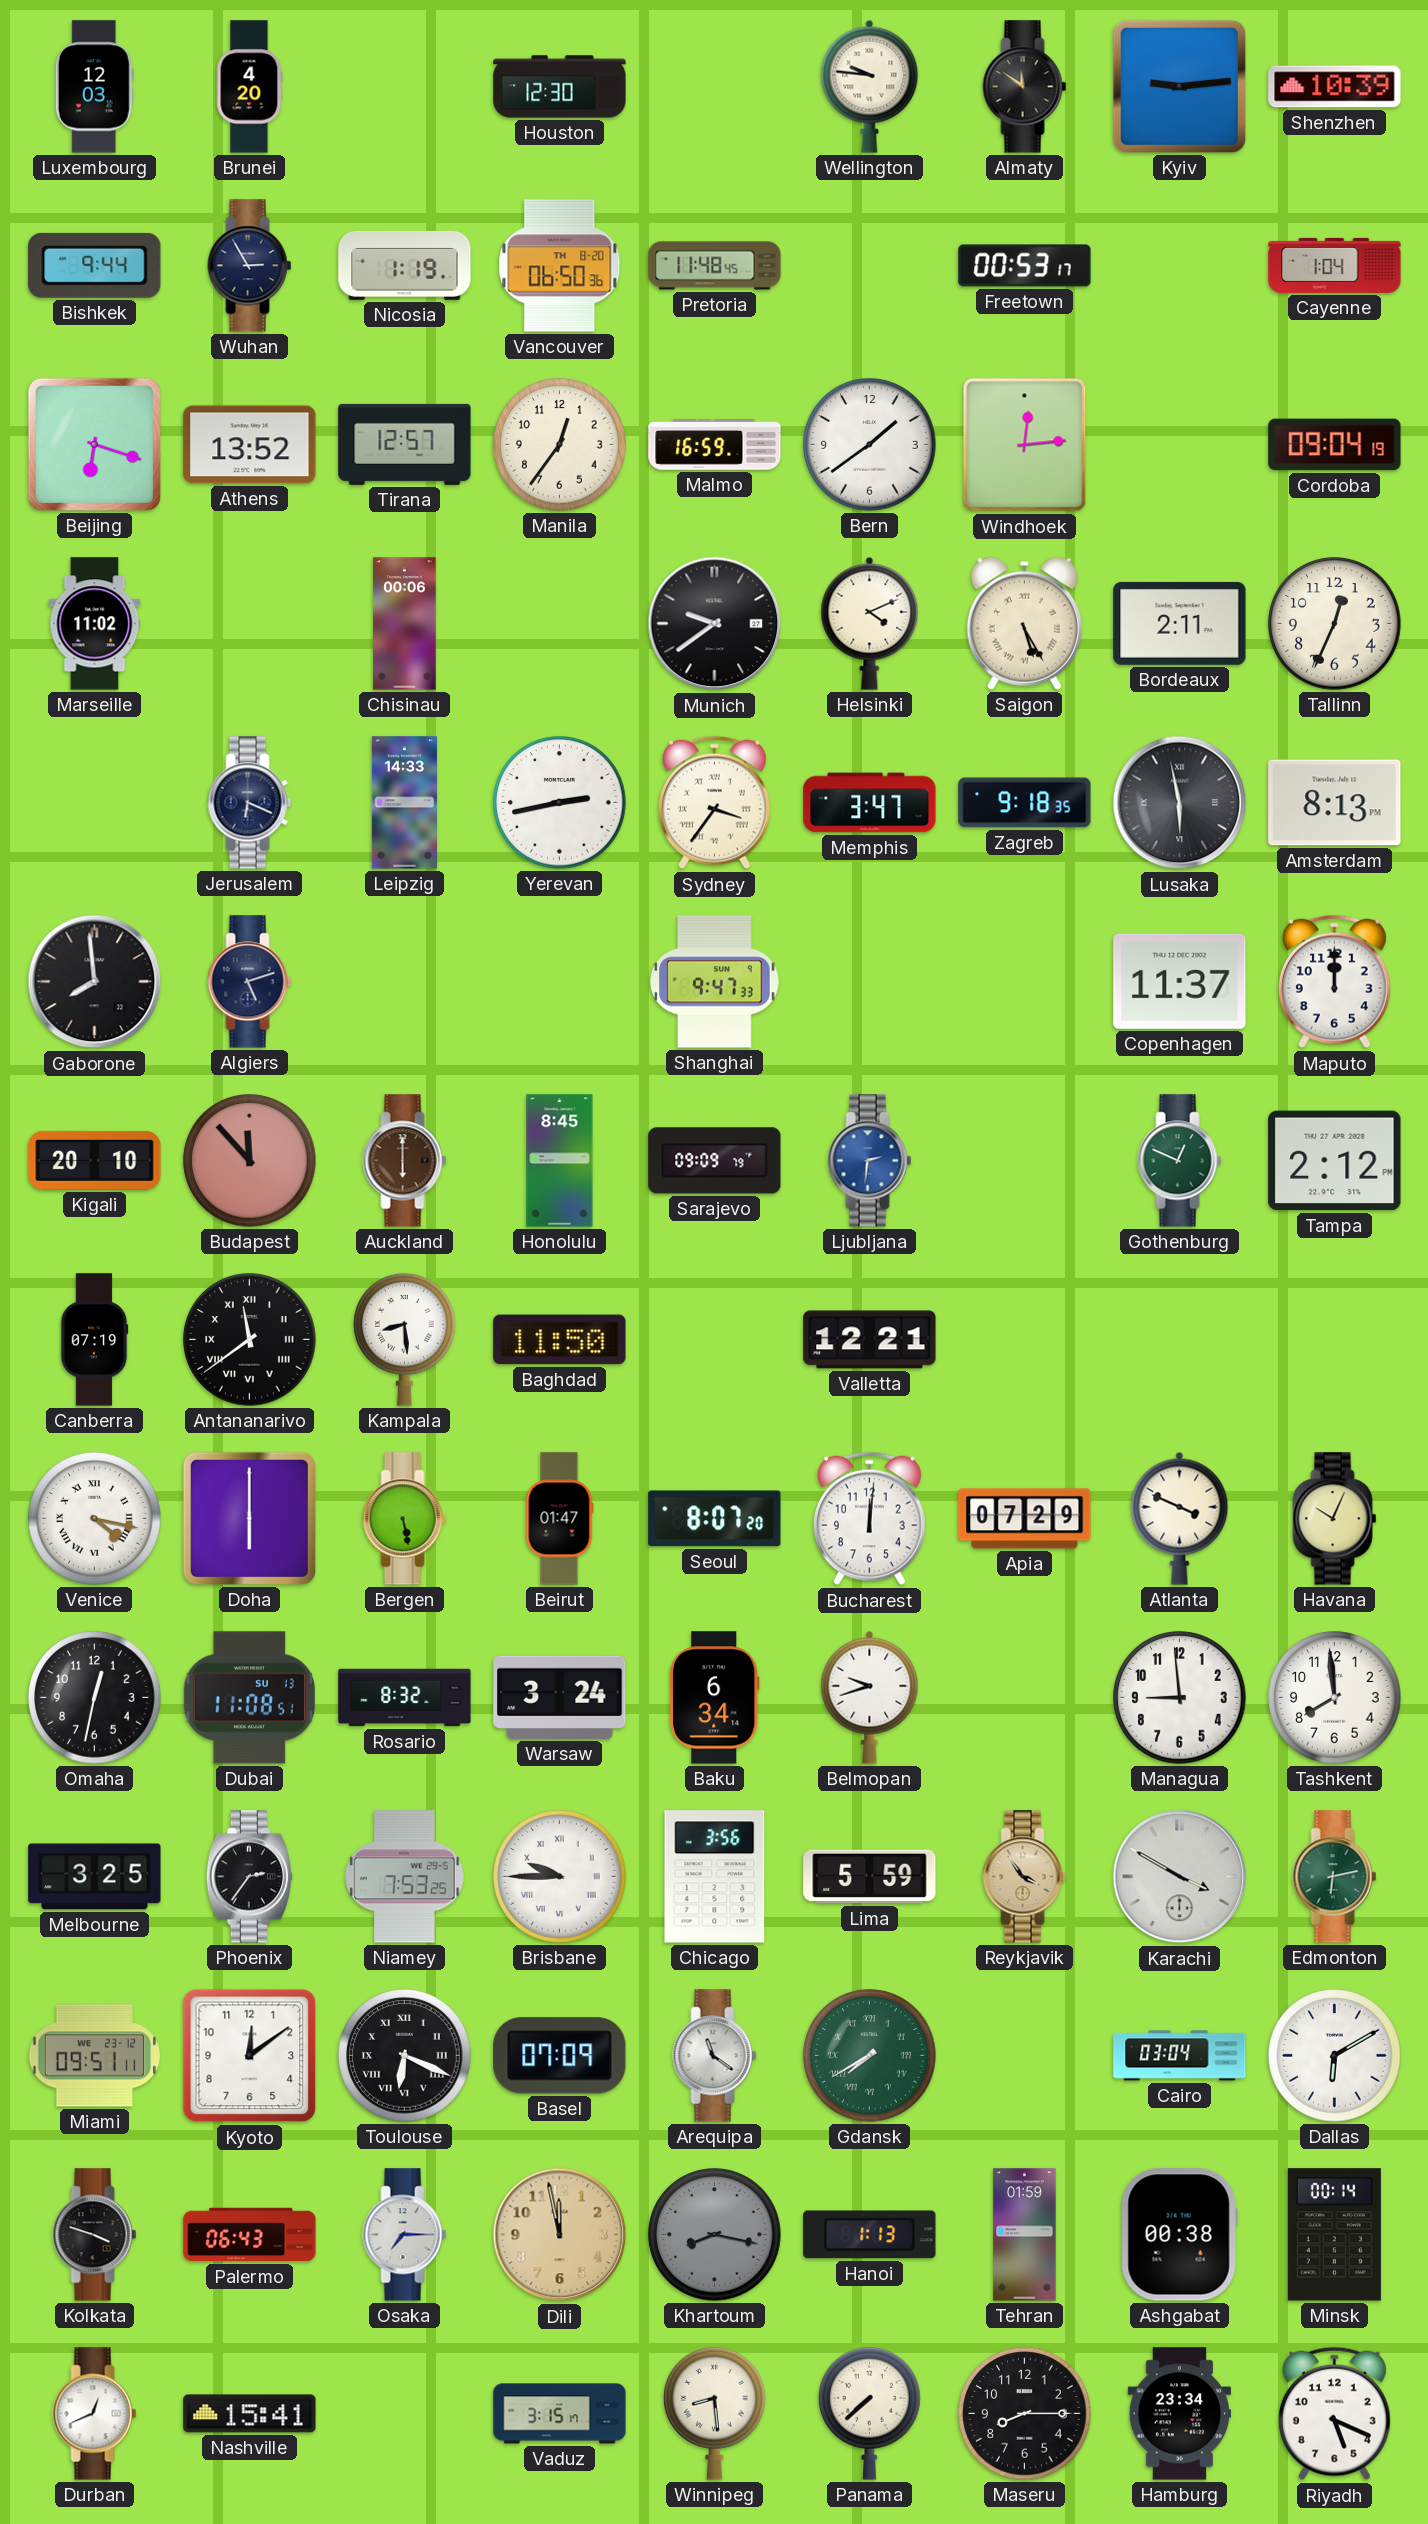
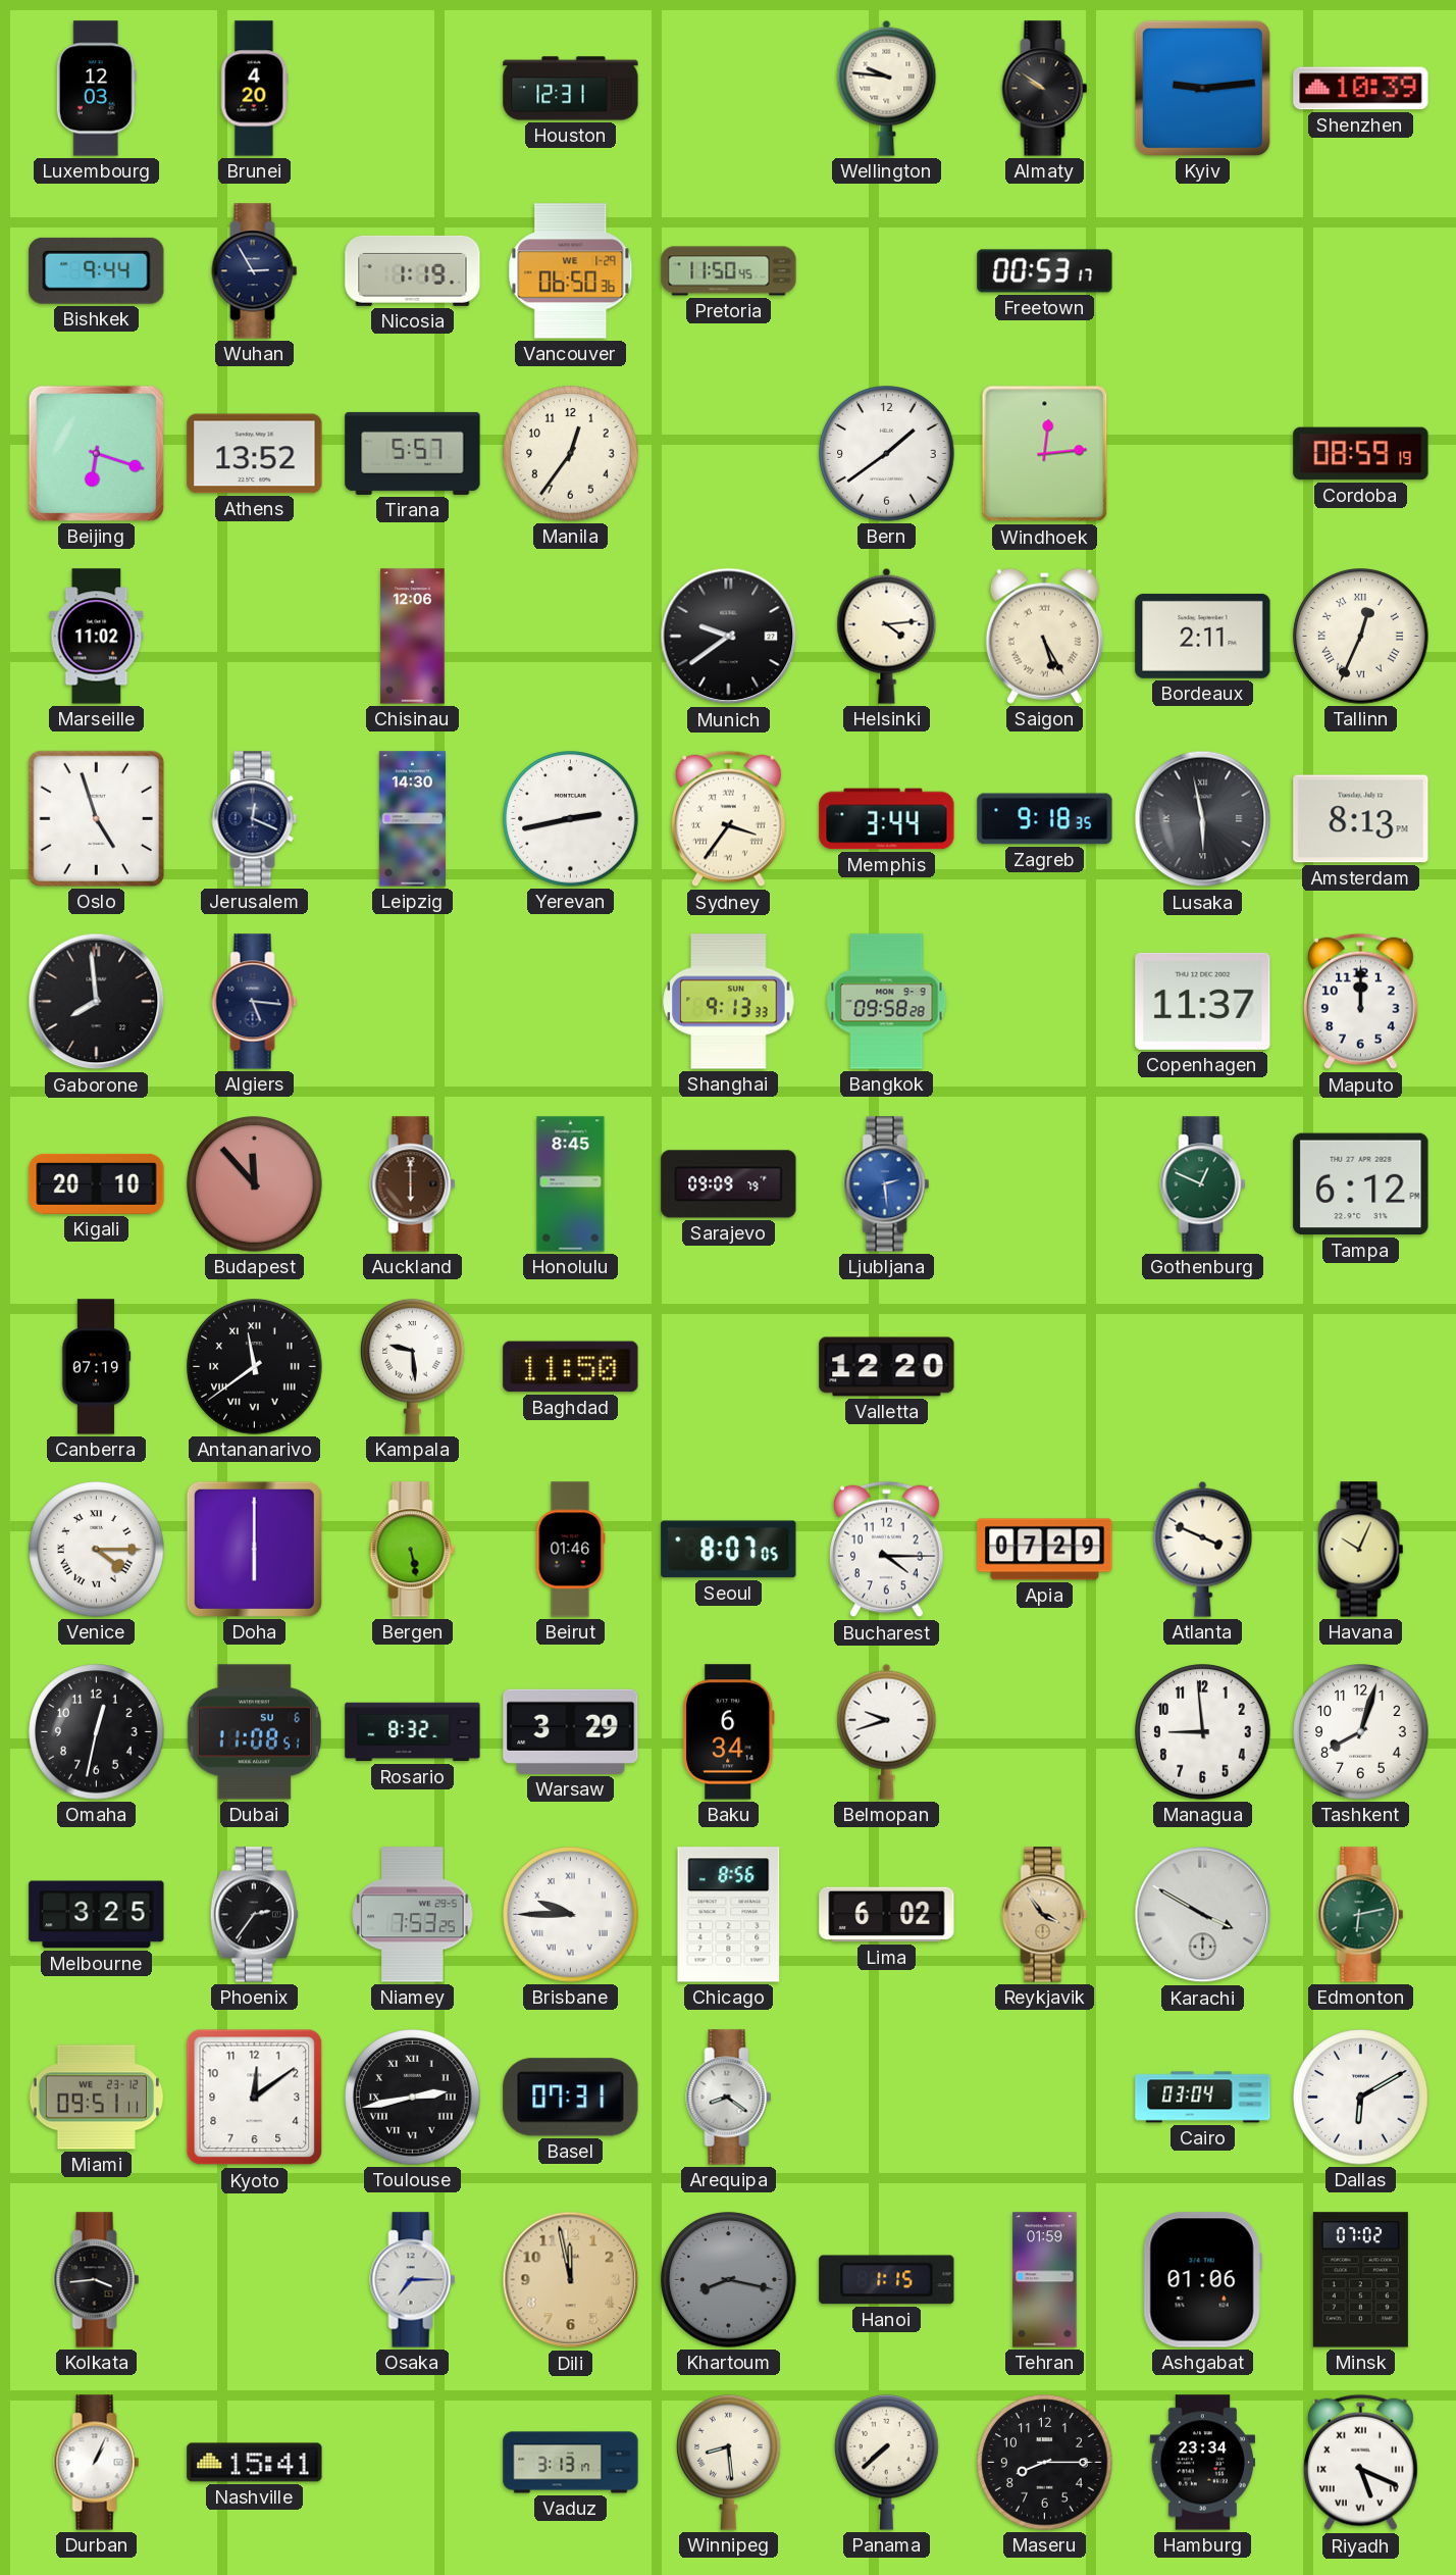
Houston: 12:30 -> 12:31
Almaty: 11:51 -> 9:51
Vancouver date: TH 8-20 -> WE 1-29
Pretoria: 11:48 -> 11:50
Cayenne: 1:04 -> none
Tirana: 12:57 -> 5:57
Malmo: 16:59 -> none
Cordoba: 09:04 -> 08:59
Chisinau: 00:06 -> 12:06
Helsinki: 4:11 -> 4:14
Tallinn numerals: Arabic -> Roman
Oslo: none -> 4:57
Jerusalem: 6:19 -> 12:19
Leipzig: 14:33 -> 14:30
Memphis: 3:47 -> 3:44
Algiers: 5:12 -> 5:16
Shanghai: 9:47 -> 9:13
Bangkok: none -> 09:58
Ljubljana: 2:31 -> 2:29
Tampa: 2:12 -> 6:12
Kampala: 8:29 -> 9:29
Valletta: 12:21 -> 12:20
Venice: 4:17 -> 4:15
Beirut: 01:47 -> 01:46
Seoul: 8:07:20 -> 8:07:05
Bucharest: 12:01 -> 4:15
Dubai date: SU 13 -> SU 6
Warsaw: 3:24 -> 3:29
Tashkent: 7:59 -> 8:03
Chicago: 3:56 -> 8:56
Lima: 5:59 -> 6:02
Toulouse: 6:19 -> 2:43
Basel: 07:09 -> 07:31
Arequipa: 11:21 -> 8:21
Gdansk: 7:40 -> none
Kolkata: 3:48 -> 3:44
Palermo: 06:43 -> none
Hanoi: 1:13 -> 1:15
Ashgabat: 00:38 -> 01:06
Minsk: 00:14 -> 07:02
Durban: 12:41 -> 1:04
Vaduz: 3:15 -> 3:13
Riyadh numerals: Arabic -> Roman
